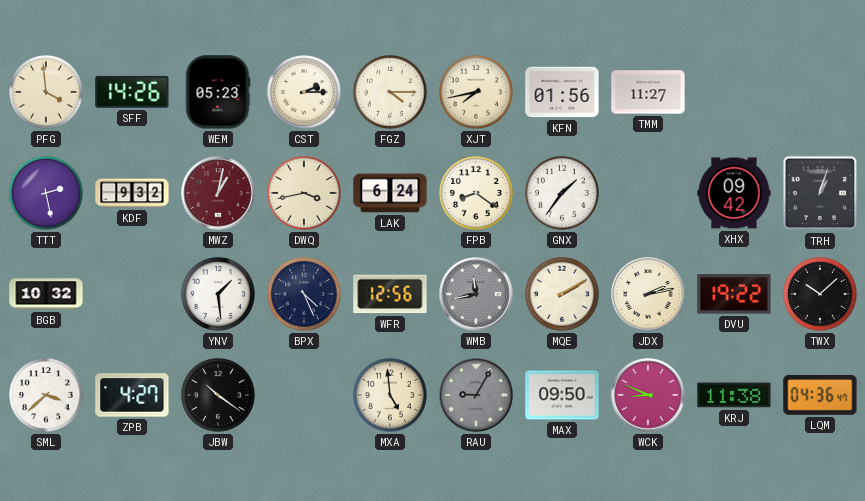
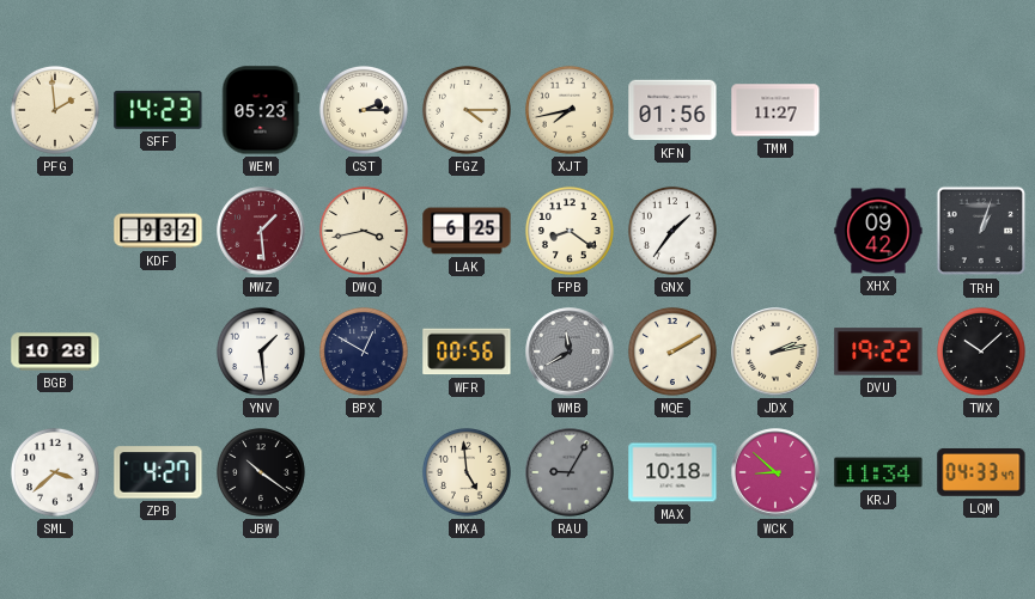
PFG: 3:59 -> 1:59
SFF: 14:26 -> 14:23
TTT: 2:28 -> none
MWZ: 1:02 -> 1:29
LAK: 6:24 -> 6:25
BGB: 10:32 -> 10:28
BPX: 4:26 -> 12:50
WFR: 12:56 -> 00:56
WMB: 11:43 -> 11:40
MAX: 09:50 -> 10:18
WCK: 8:49 -> 8:52
KRJ: 11:38 -> 11:34
LQM: 04:36 -> 04:33
